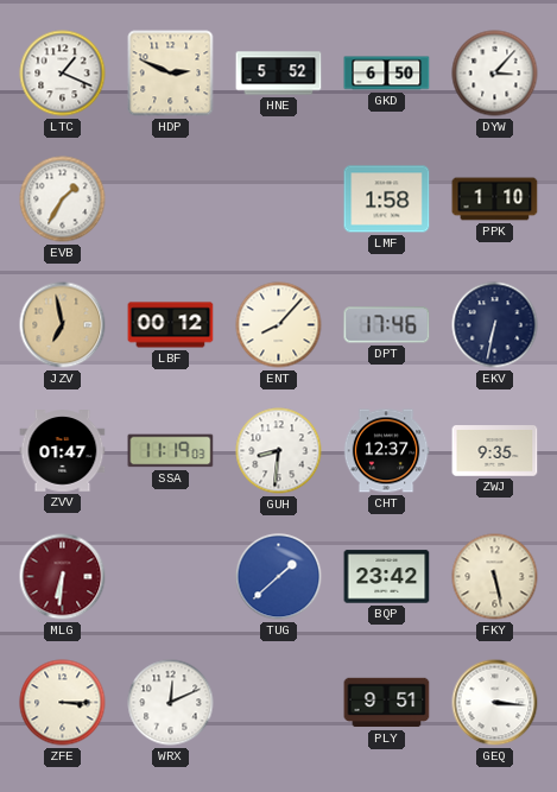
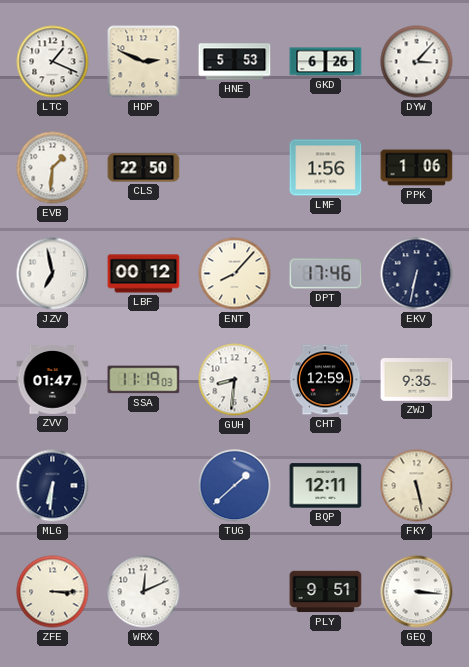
HNE: 5:52 -> 5:53
GKD: 6:50 -> 6:26
EVB: 1:35 -> 1:31
CLS: none -> 22:50
LMF: 1:58 -> 1:56
PPK: 1:10 -> 1:06
JZV dial: champagne -> white
CHT: 12:37 -> 12:59
MLG dial: burgundy -> navy
BQP: 23:42 -> 12:11
